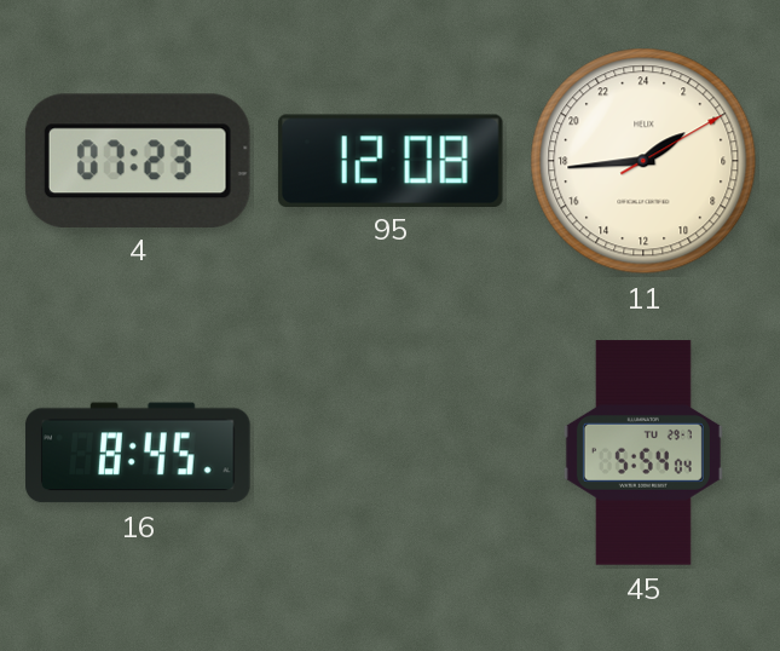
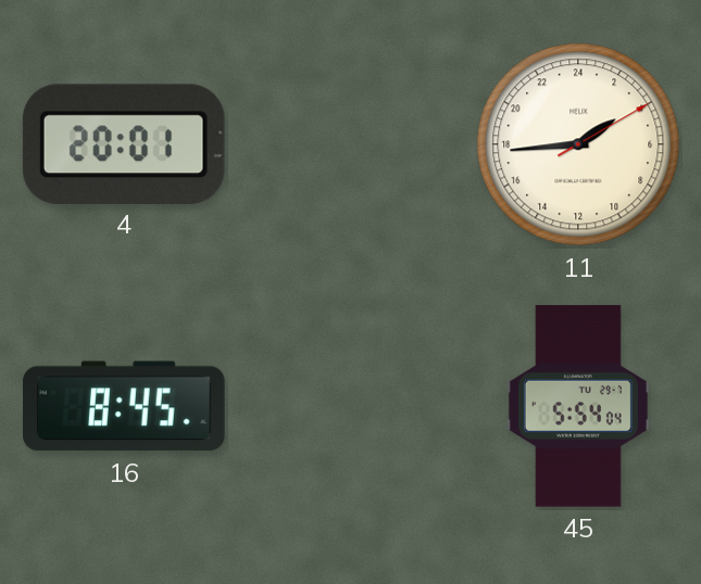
4: 07:23 -> 20:01
95: 12:08 -> none
